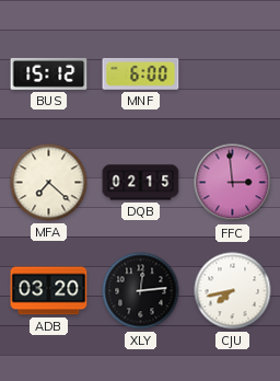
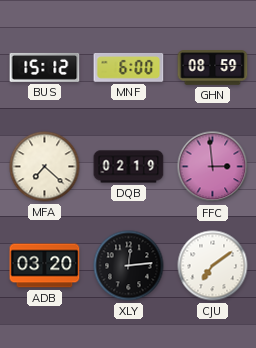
GHN: none -> 08:59
DQB: 02:15 -> 02:19
CJU: 7:43 -> 7:09
